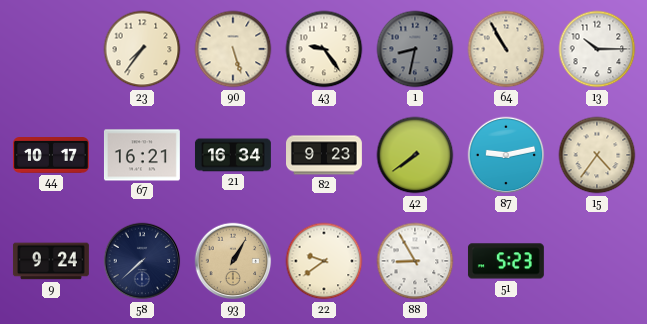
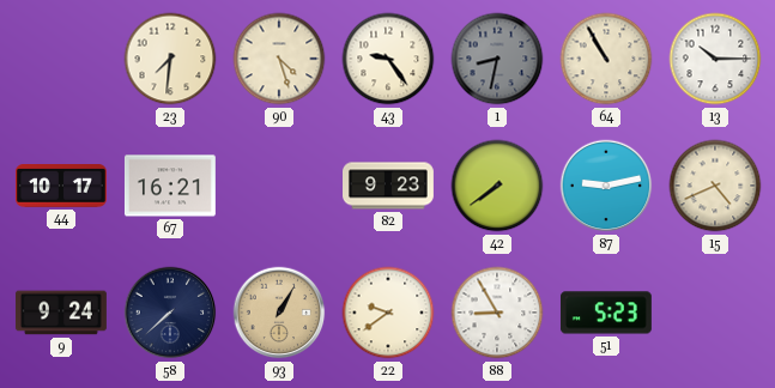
23: 7:36 -> 7:31
90: 5:27 -> 4:27
21: 16:34 -> none
15: 4:36 -> 4:41
